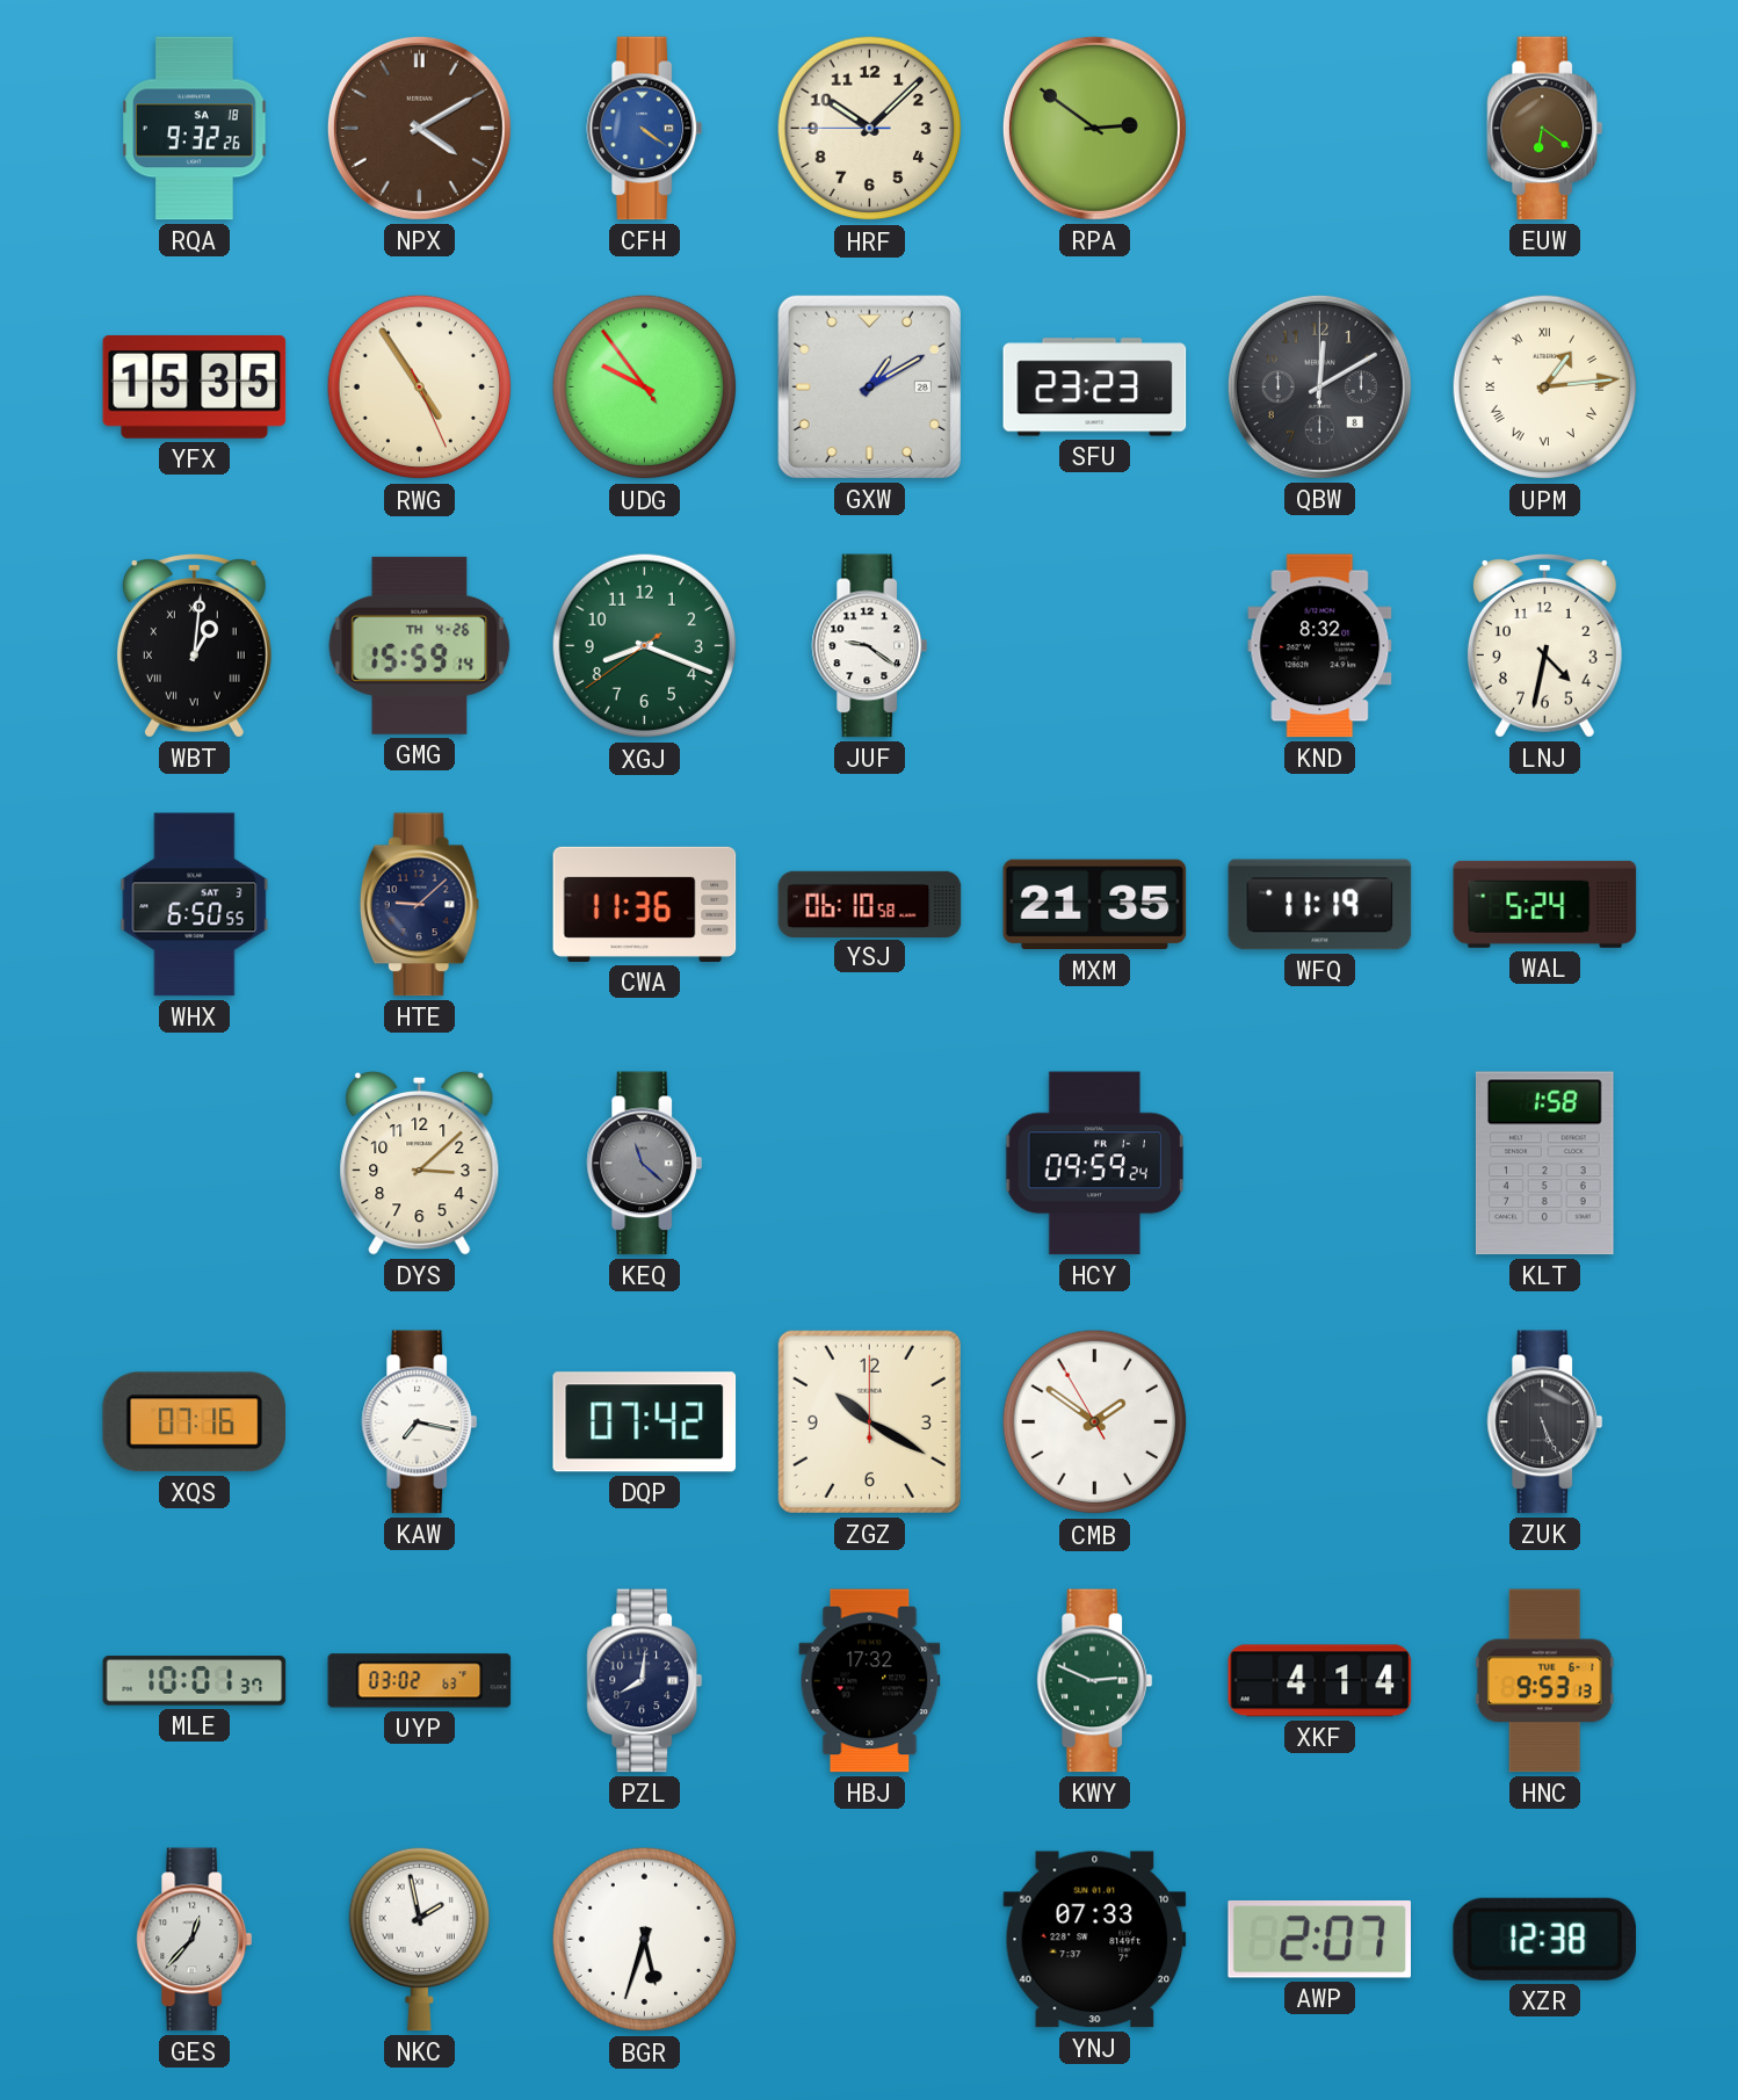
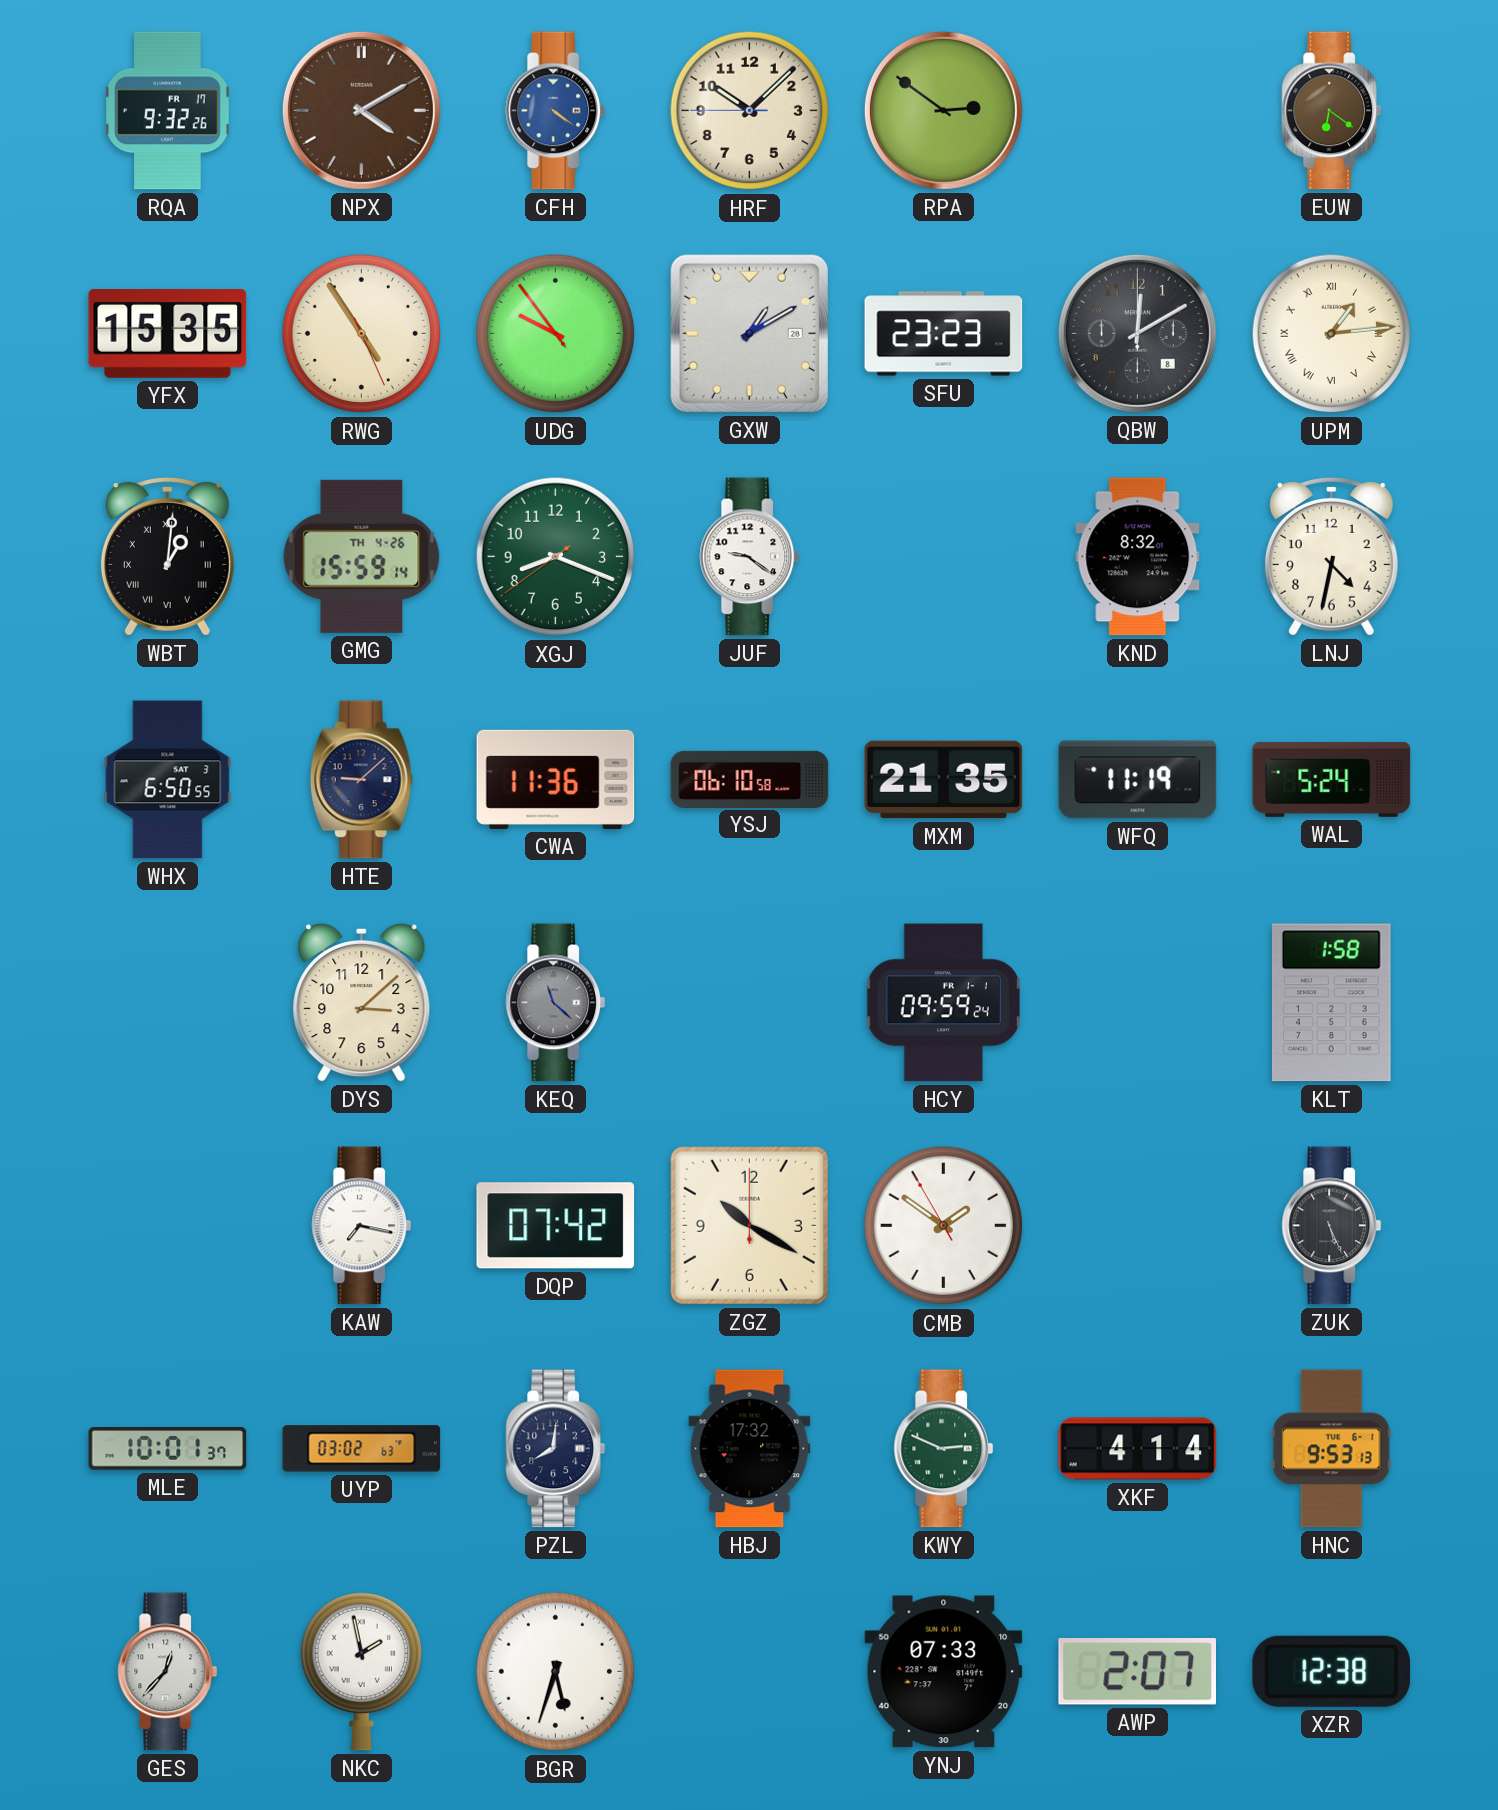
RQA date: SA 18 -> FR 17
XQS: 07:16 -> none
